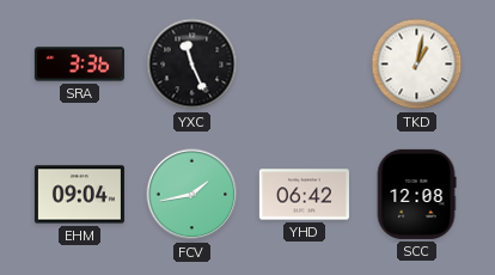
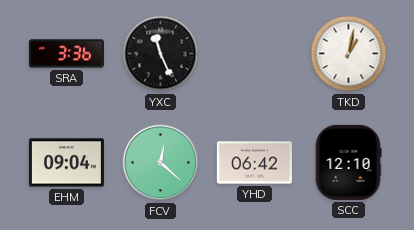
FCV: 1:43 -> 12:22
SCC: 12:08 -> 12:10
